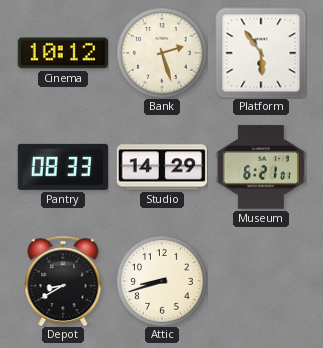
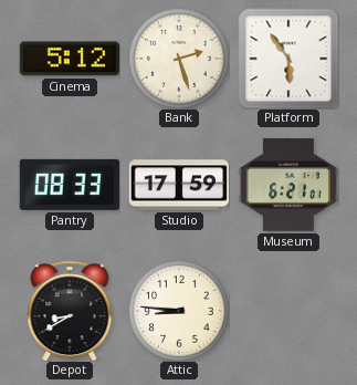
Cinema: 10:12 -> 5:12
Studio: 14:29 -> 17:59
Attic: 8:42 -> 8:46
